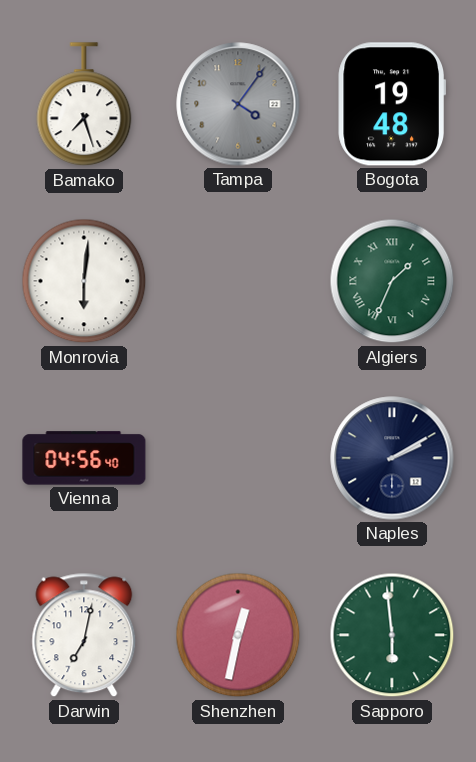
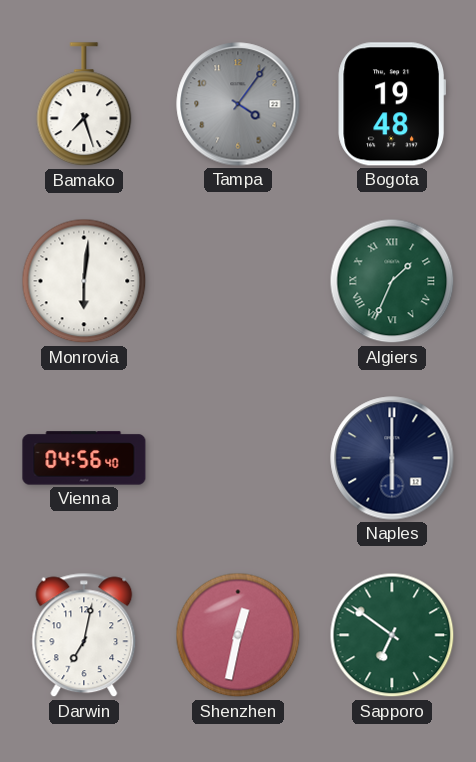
Naples: 2:10 -> 6:00
Sapporo: 5:59 -> 6:51
